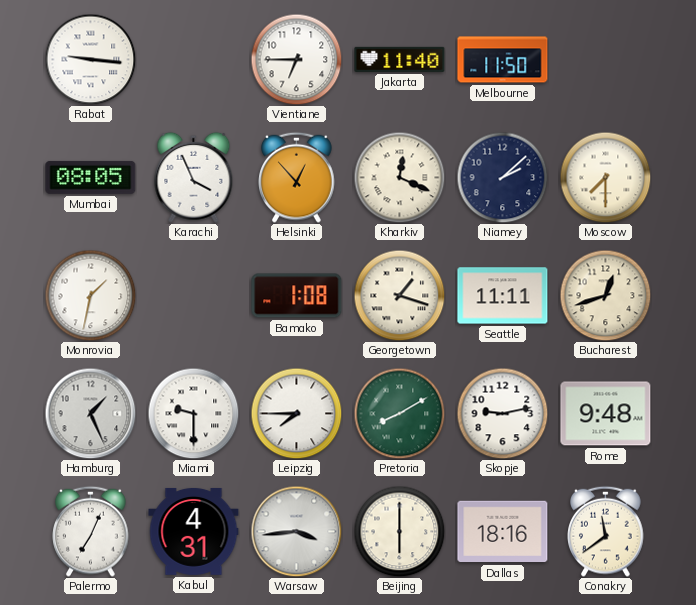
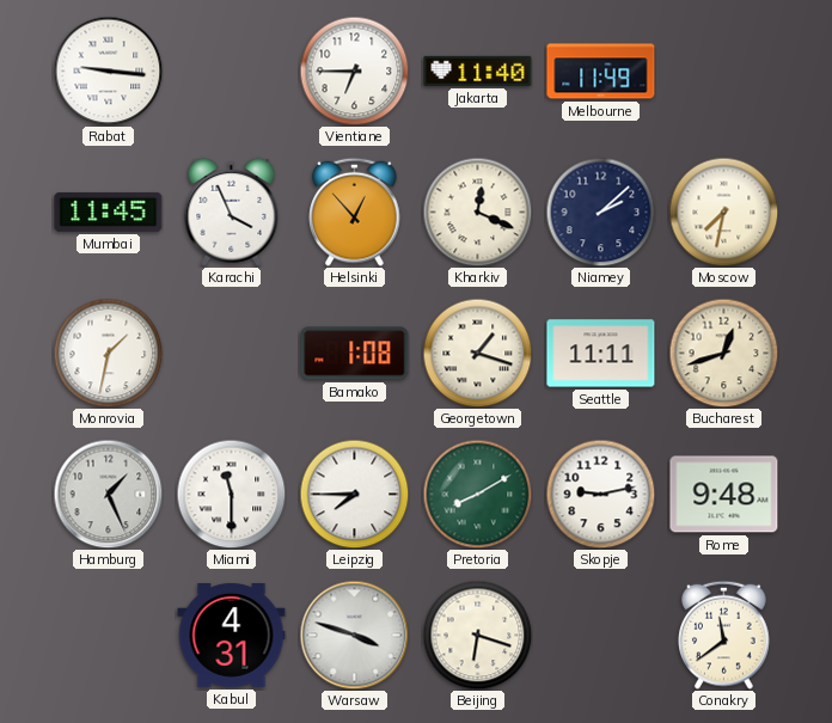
Melbourne: 11:50 -> 11:49
Mumbai: 08:05 -> 11:45
Moscow: 7:30 -> 7:32
Miami: 9:30 -> 11:30
Palermo: 7:04 -> none
Warsaw: 3:44 -> 3:48
Beijing: 6:00 -> 6:18
Dallas: 18:16 -> none
